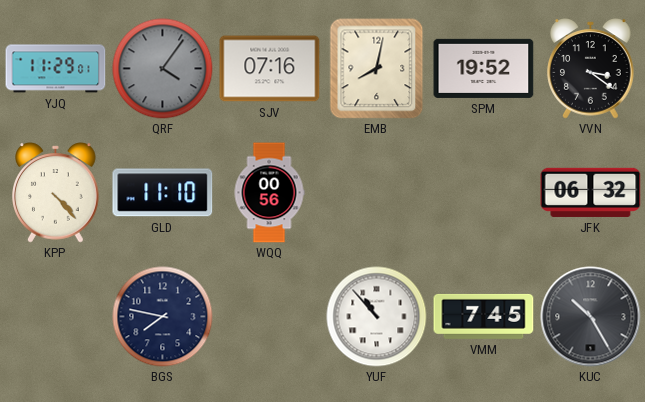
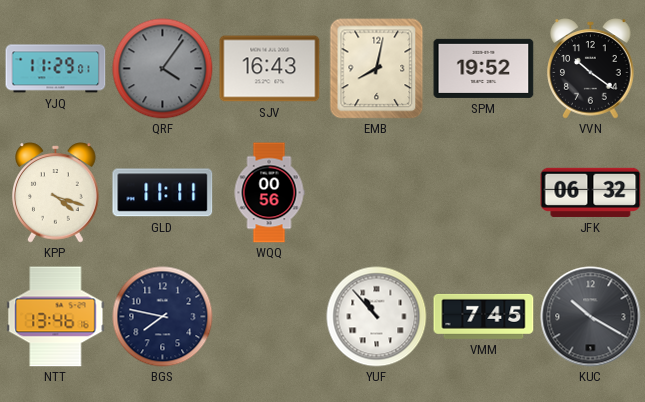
SJV: 07:16 -> 16:43
VVN: 3:21 -> 10:21
KPP: 4:23 -> 4:18
GLD: 11:10 -> 11:11
NTT: none -> 13:46
KUC: 10:25 -> 10:20
